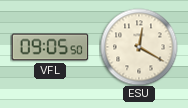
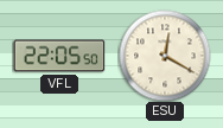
VFL: 09:05 -> 22:05
